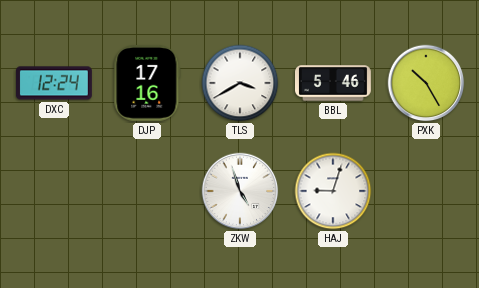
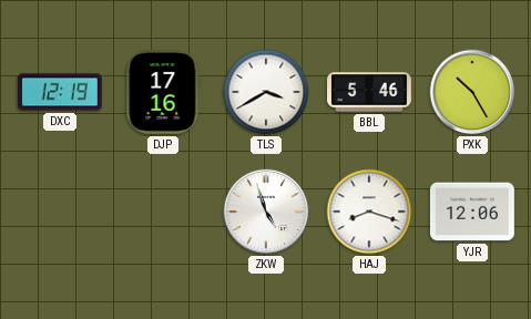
DXC: 12:24 -> 12:19
HAJ: 9:03 -> 8:18
YJR: none -> 12:06
